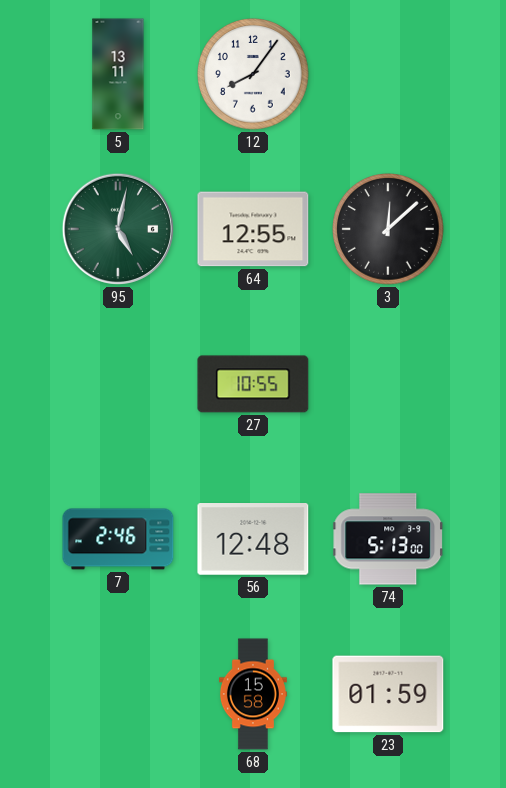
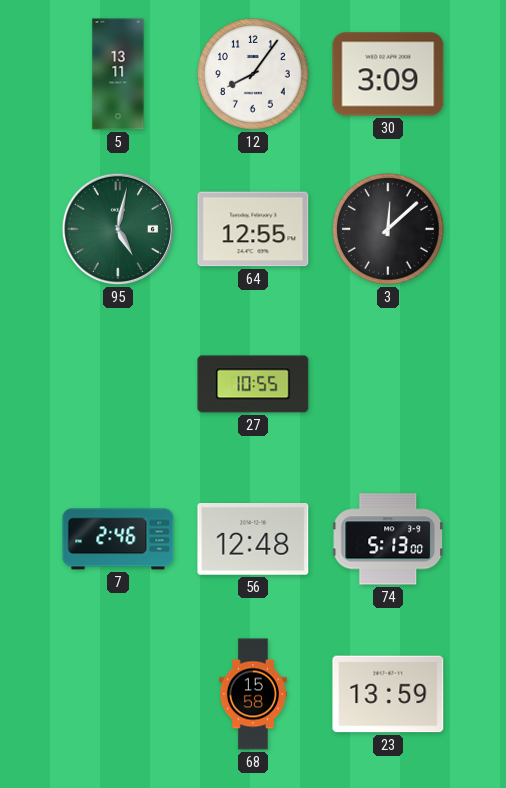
30: none -> 3:09
23: 01:59 -> 13:59
